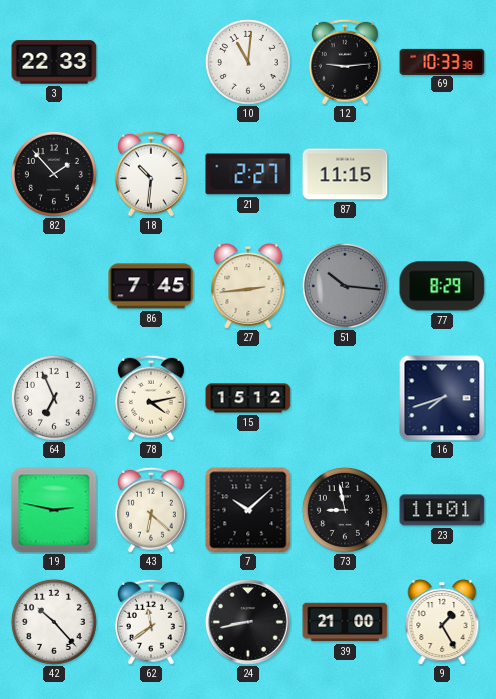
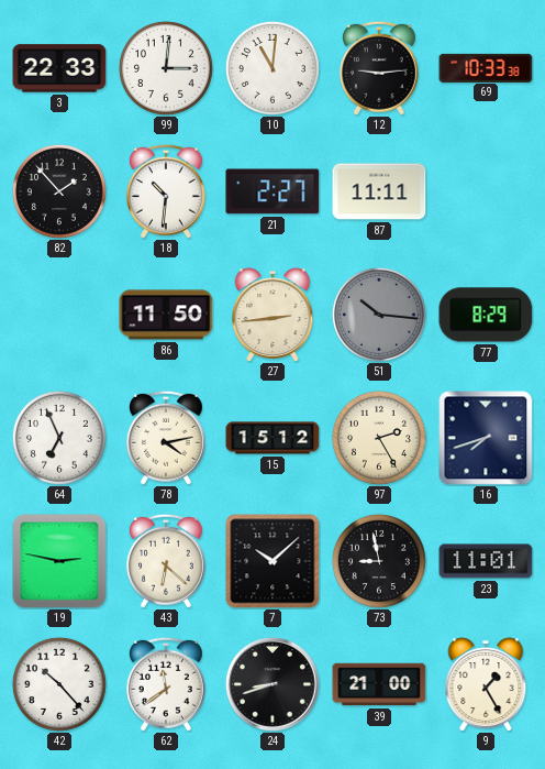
99: none -> 3:01
87: 11:15 -> 11:11
86: 7:45 -> 11:50
97: none -> 2:25
24: 8:43 -> 8:42
